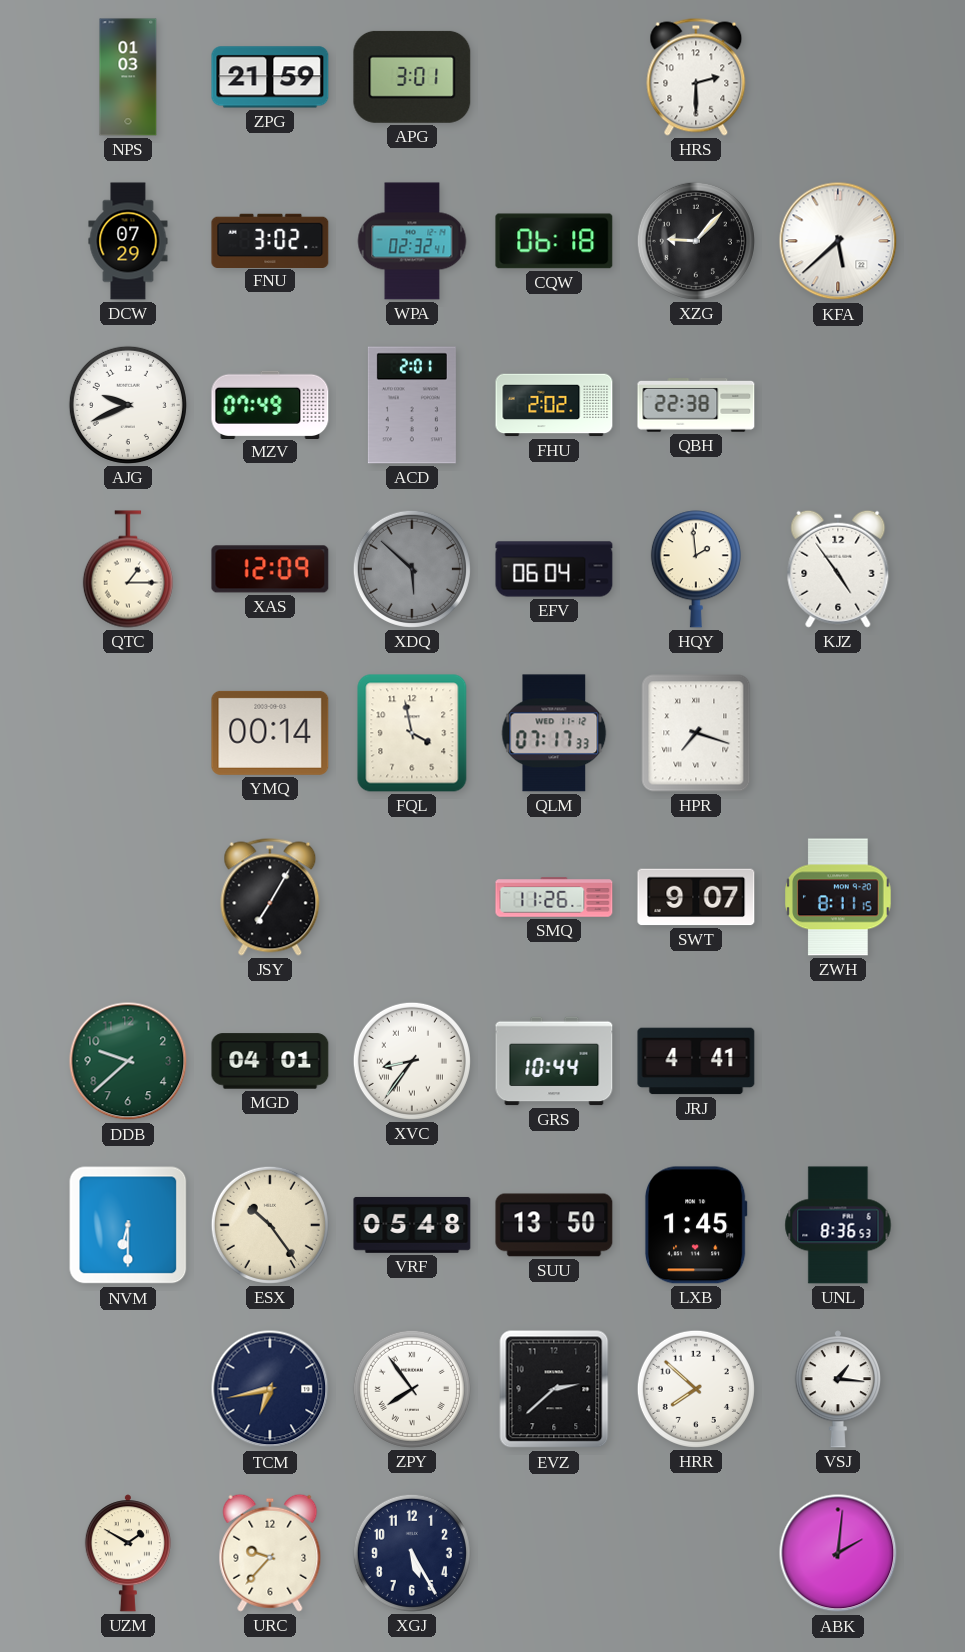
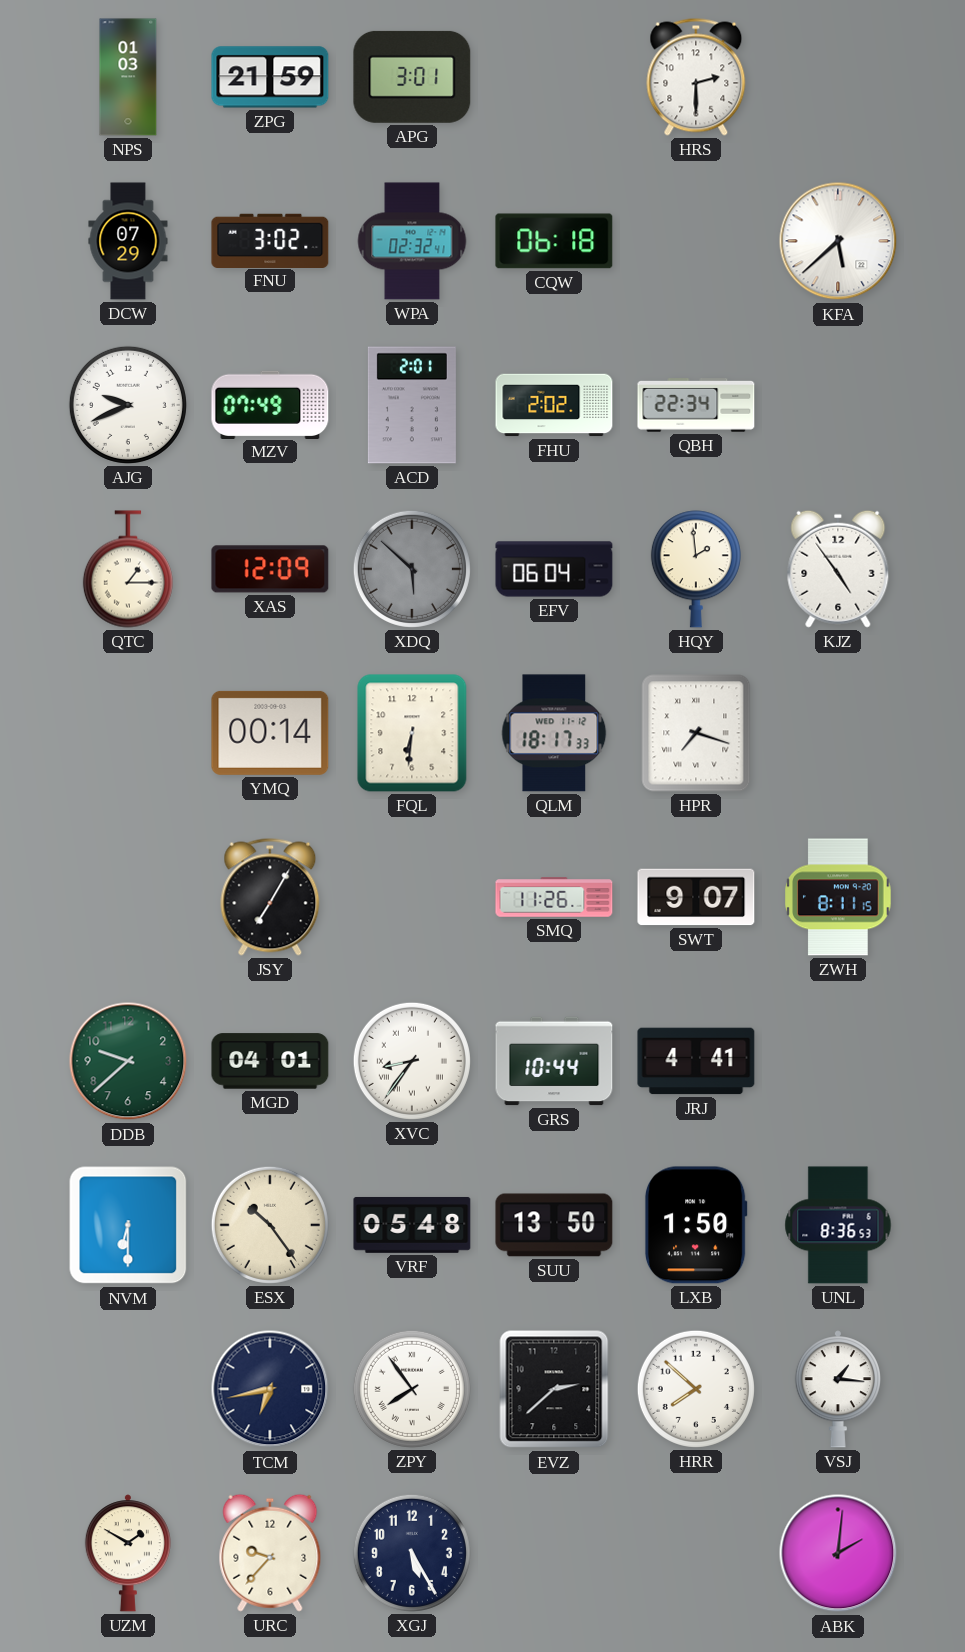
XZG: 9:07 -> none
QBH: 22:38 -> 22:34
FQL: 3:58 -> 6:31
QLM: 07:17 -> 18:17
LXB: 1:45 -> 1:50
